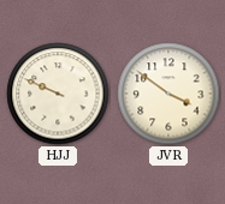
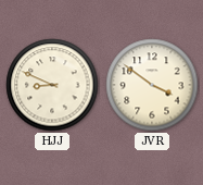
HJJ: 9:49 -> 8:49
